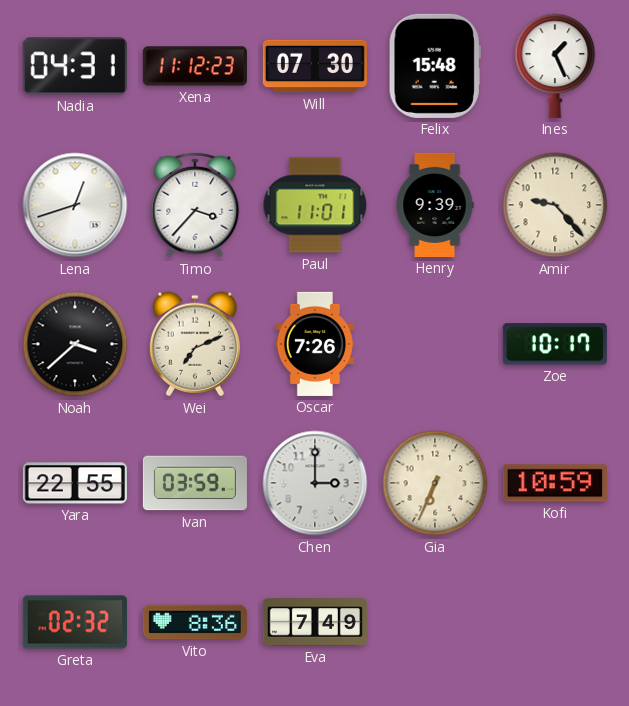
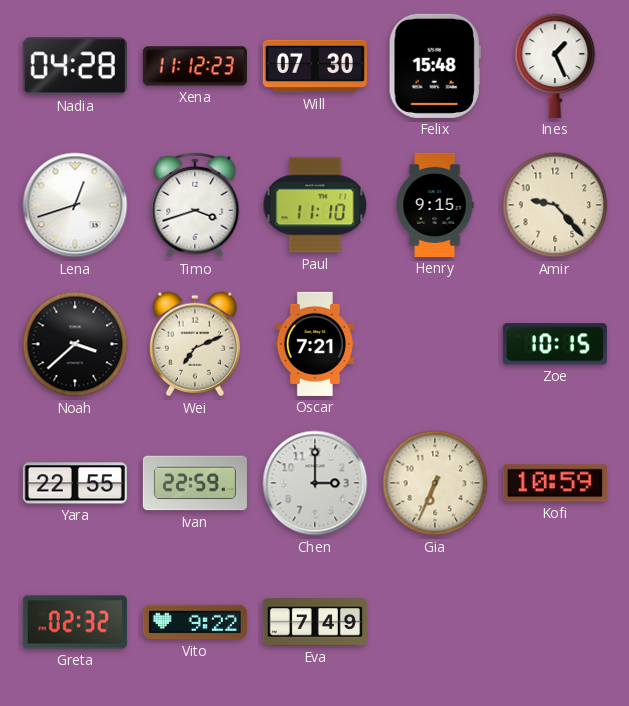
Nadia: 04:31 -> 04:28
Timo: 3:37 -> 3:42
Paul: 11:01 -> 11:10
Henry: 9:39 -> 9:15
Oscar: 7:26 -> 7:21
Zoe: 10:17 -> 10:15
Ivan: 03:59 -> 22:59
Vito: 8:36 -> 9:22
